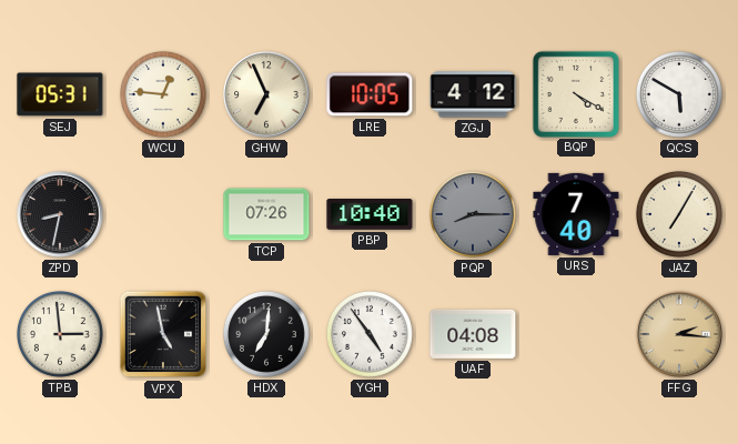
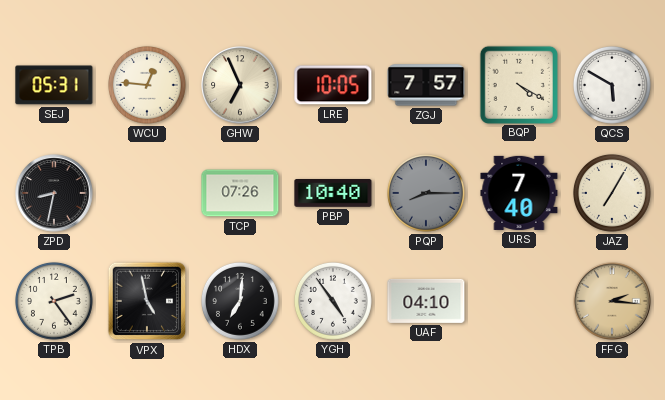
ZGJ: 4:12 -> 7:57
TPB: 2:59 -> 2:24
UAF: 04:08 -> 04:10
